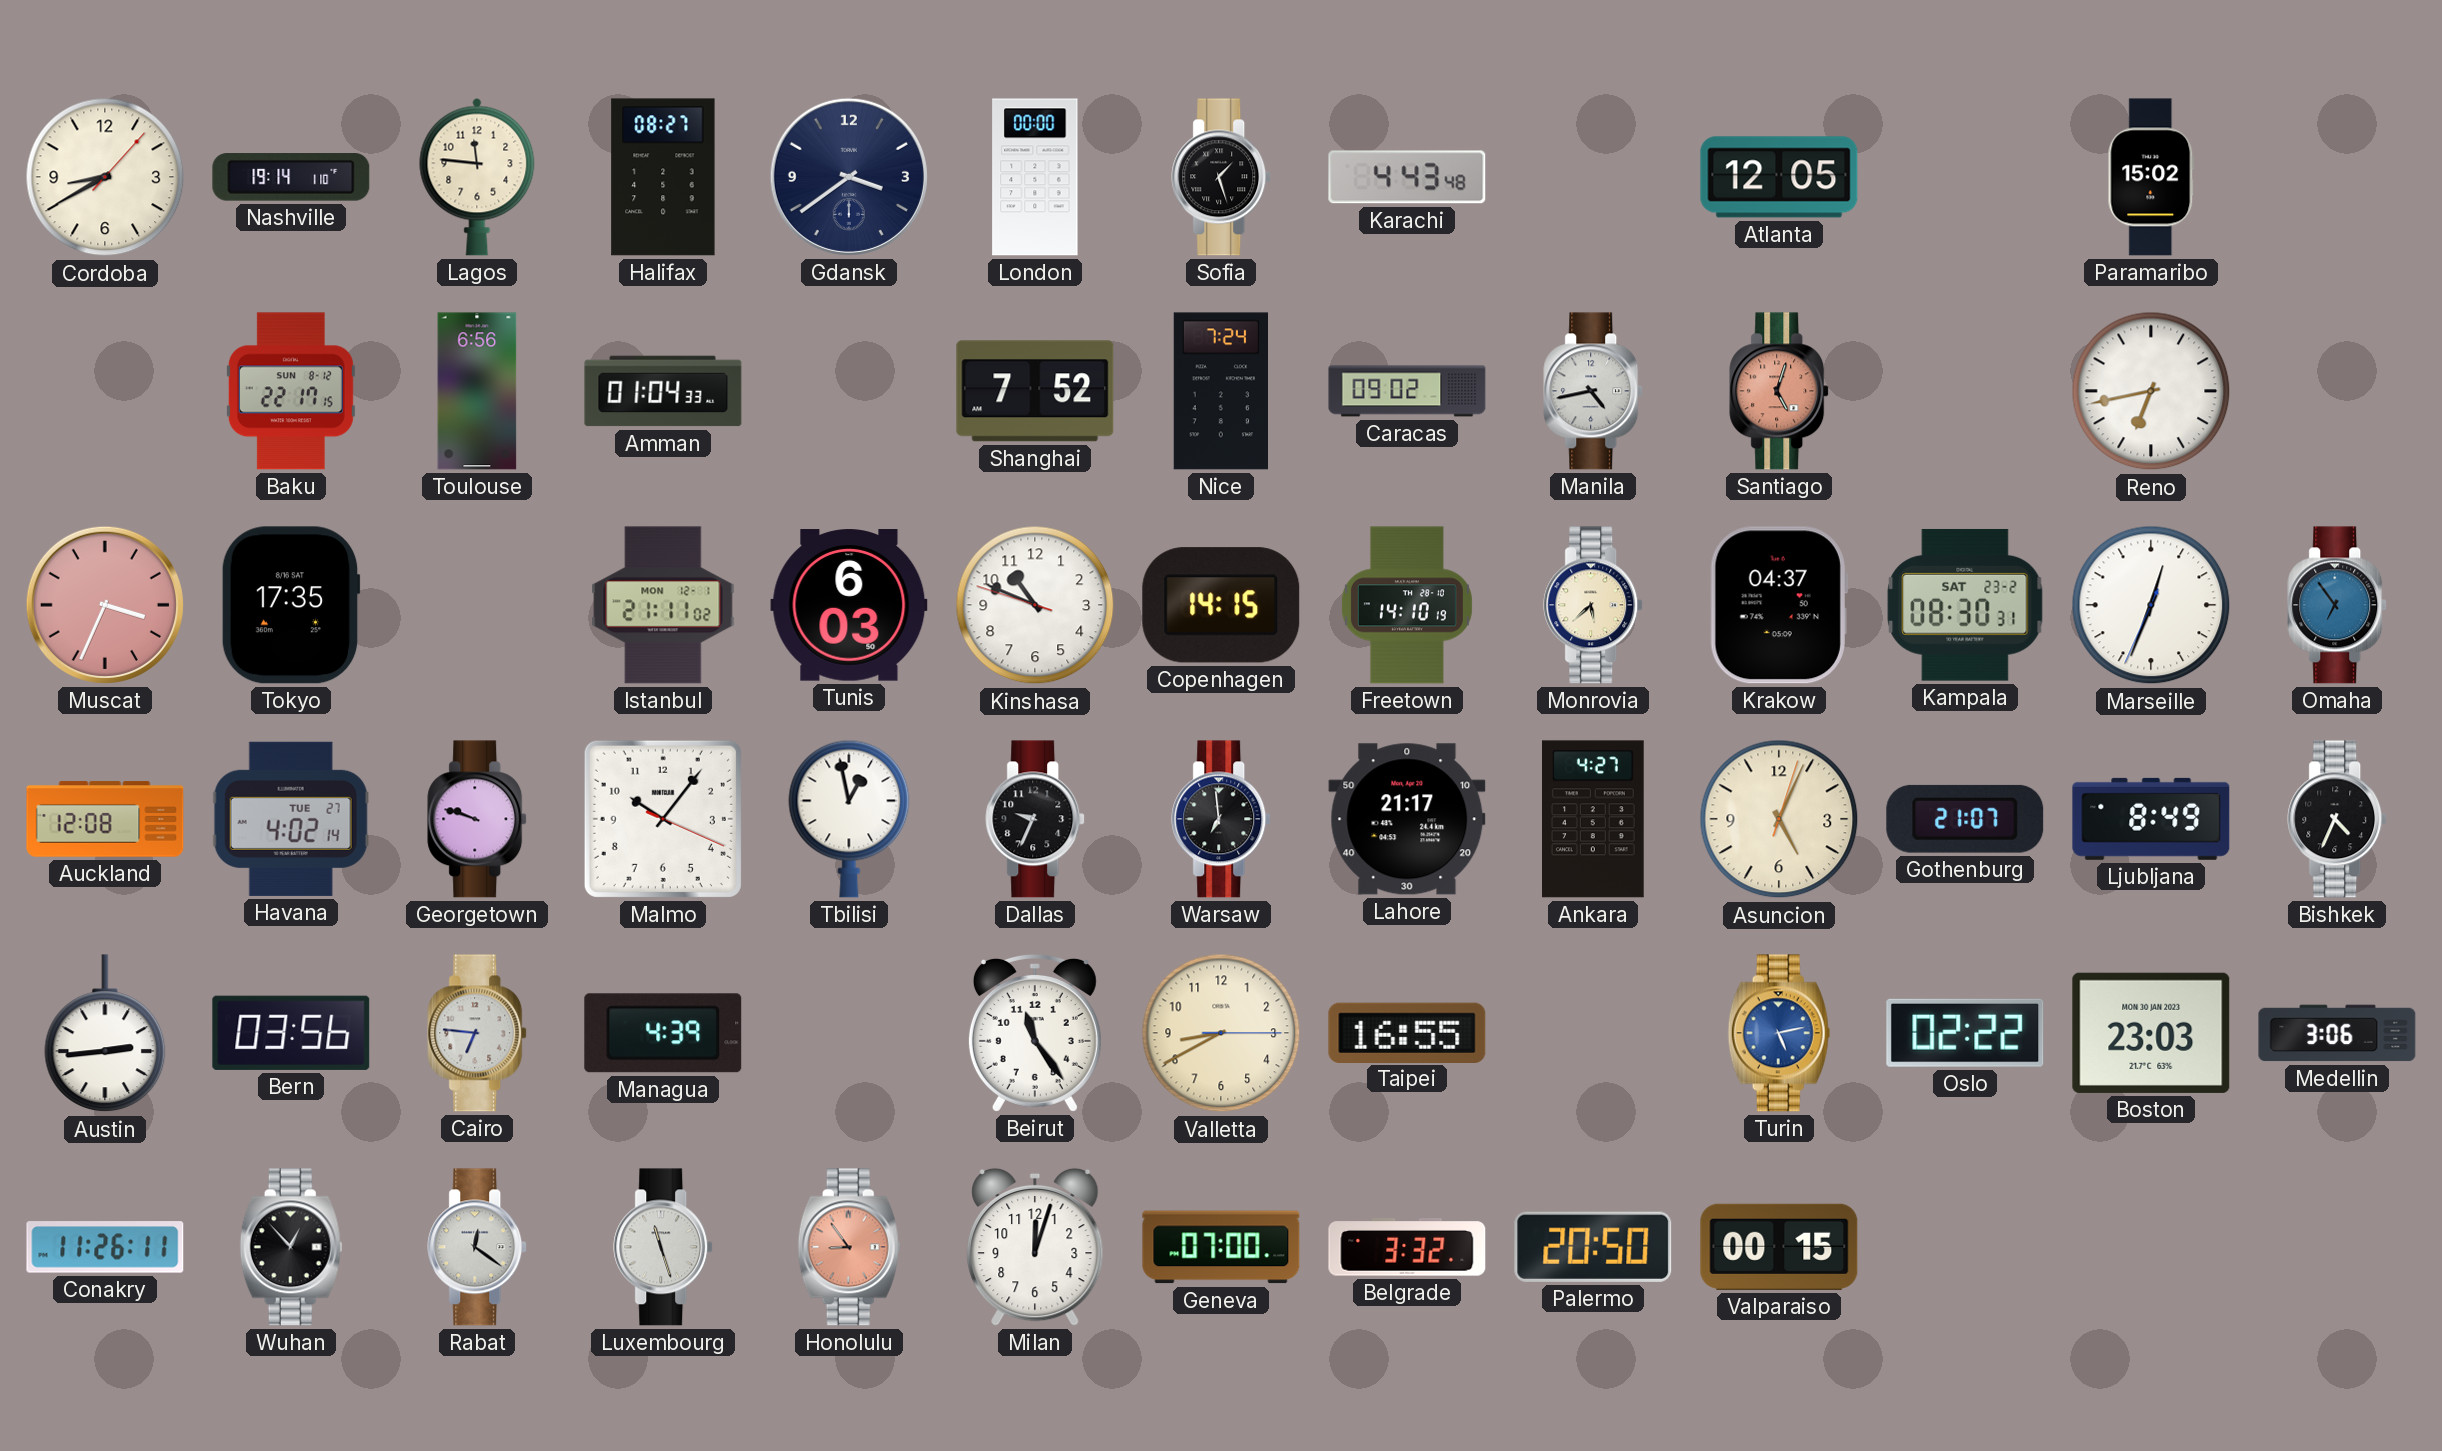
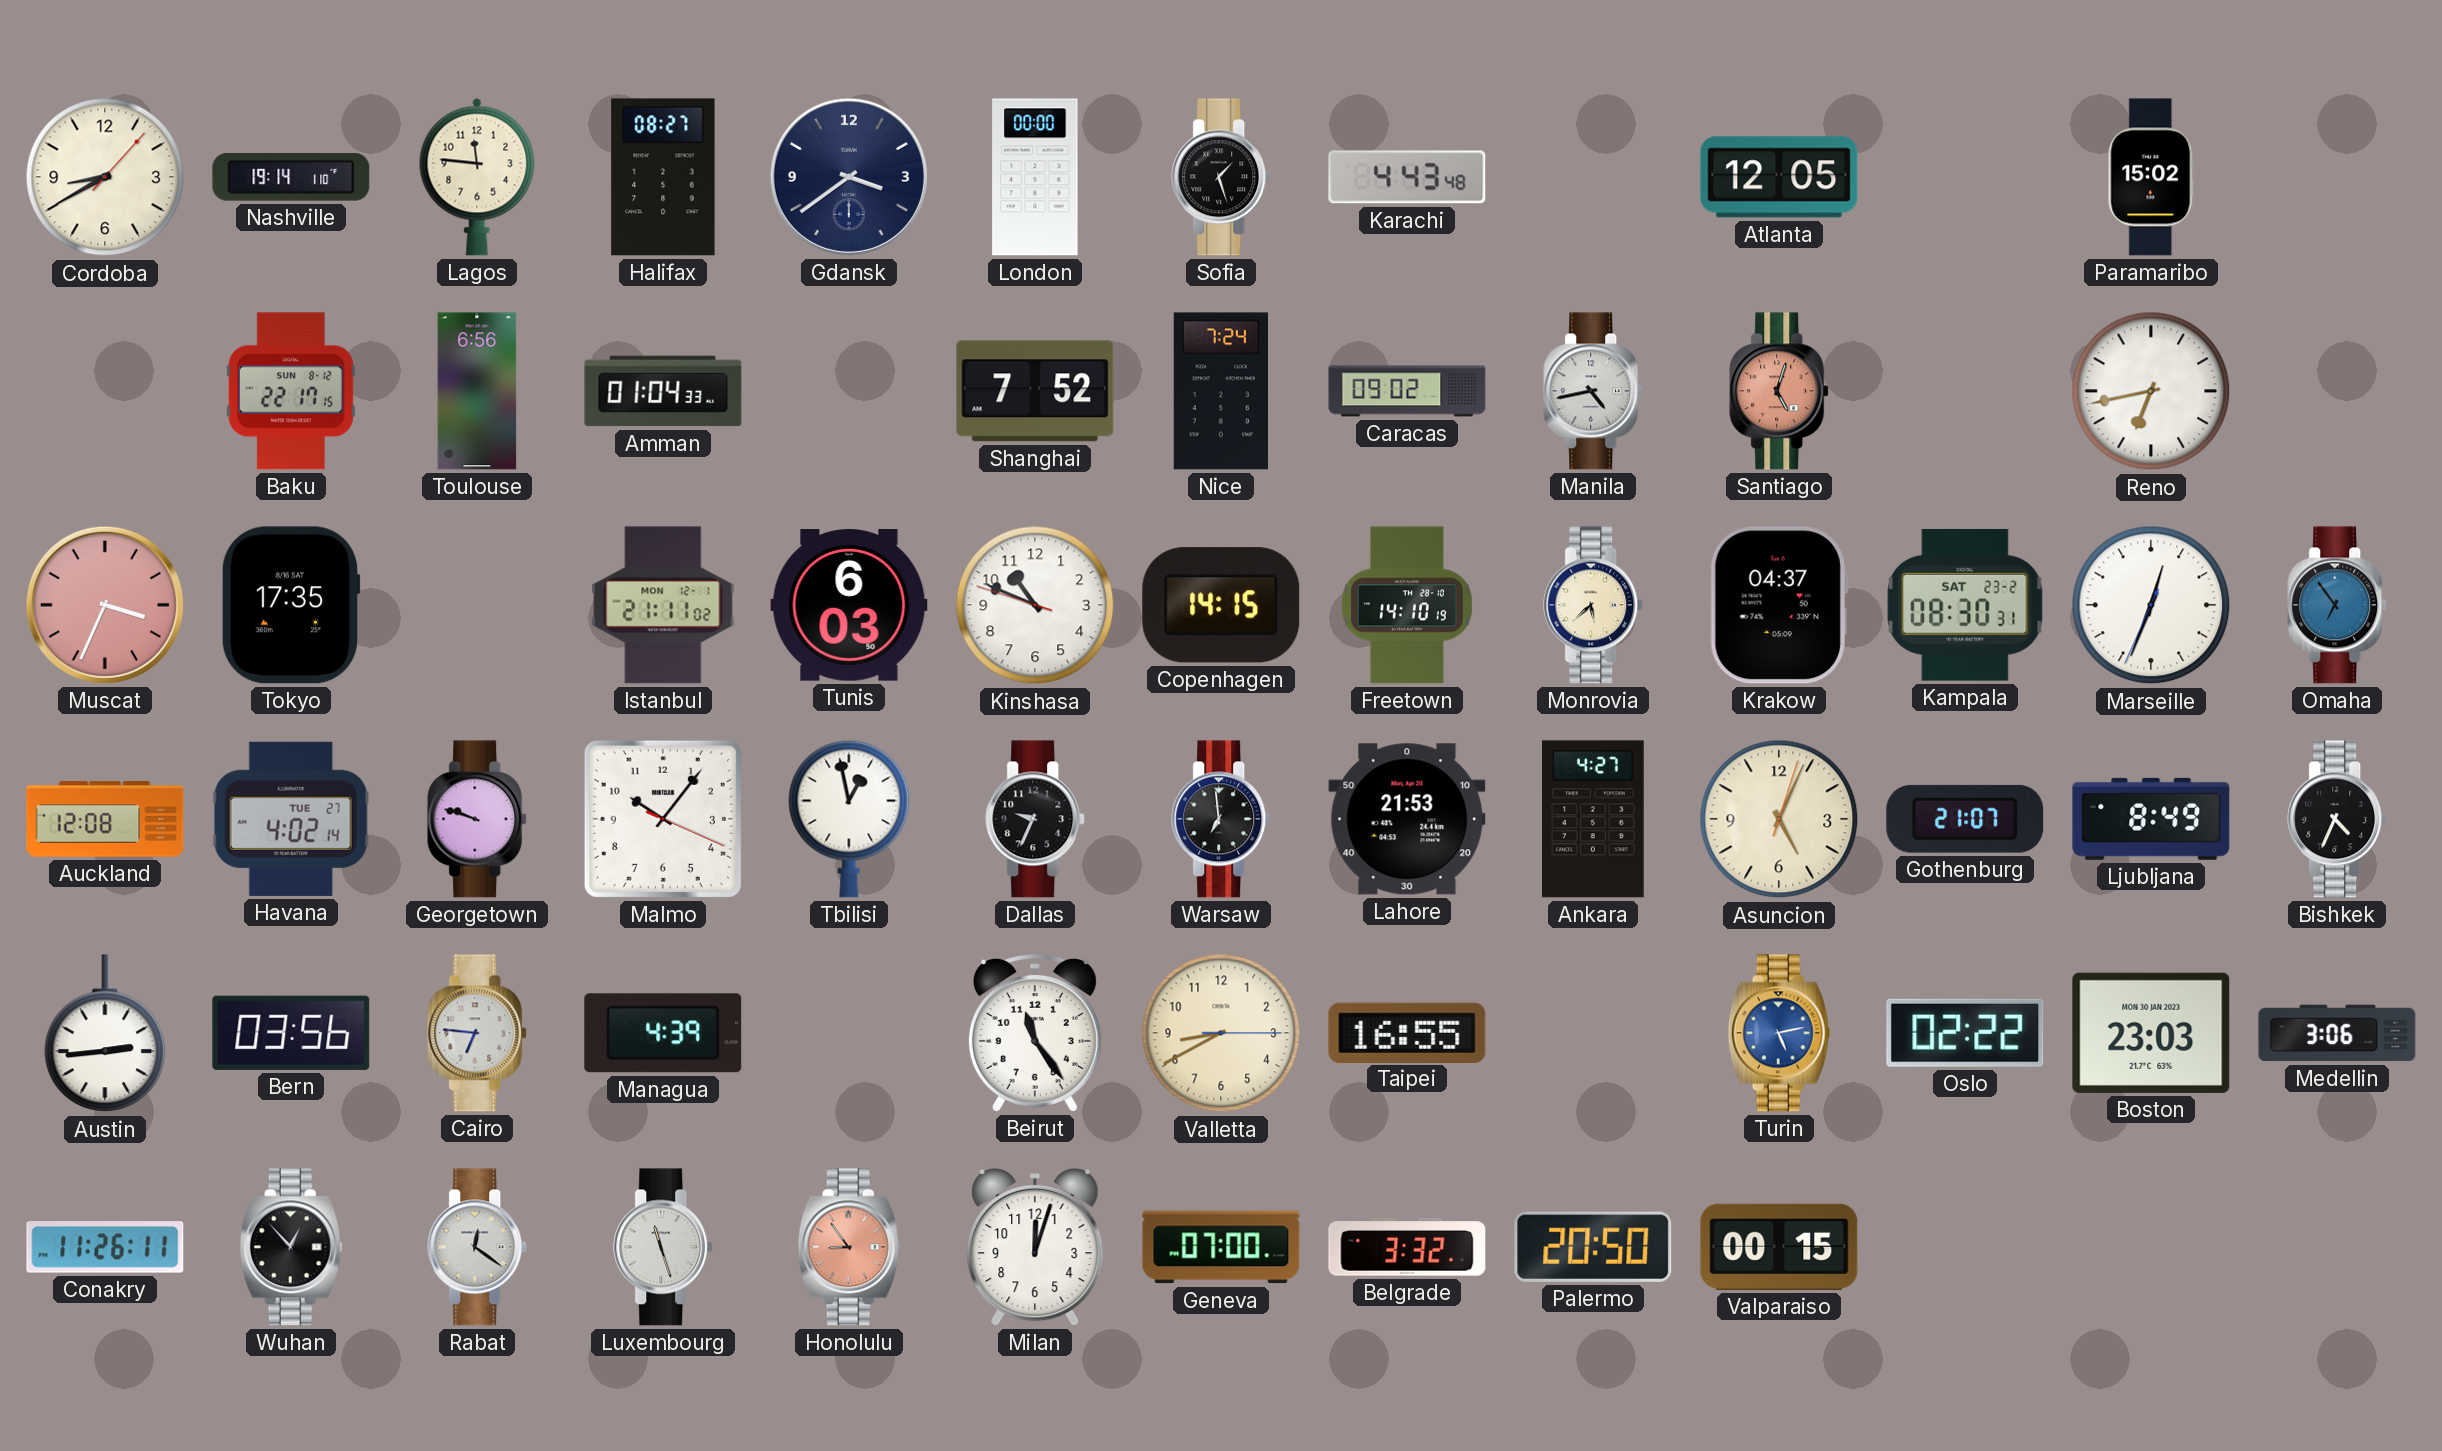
Lahore: 21:17 -> 21:53
